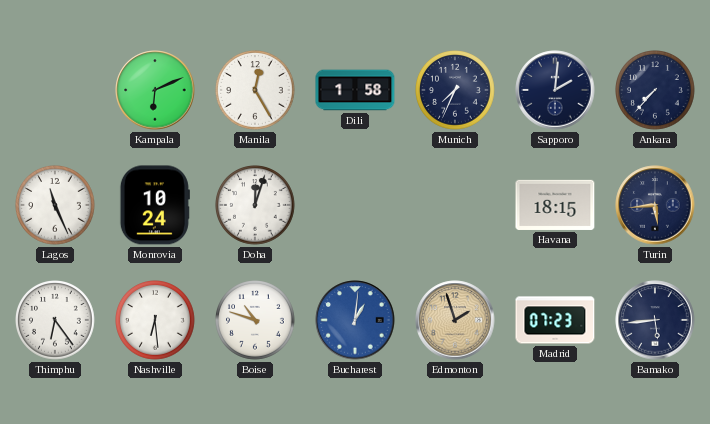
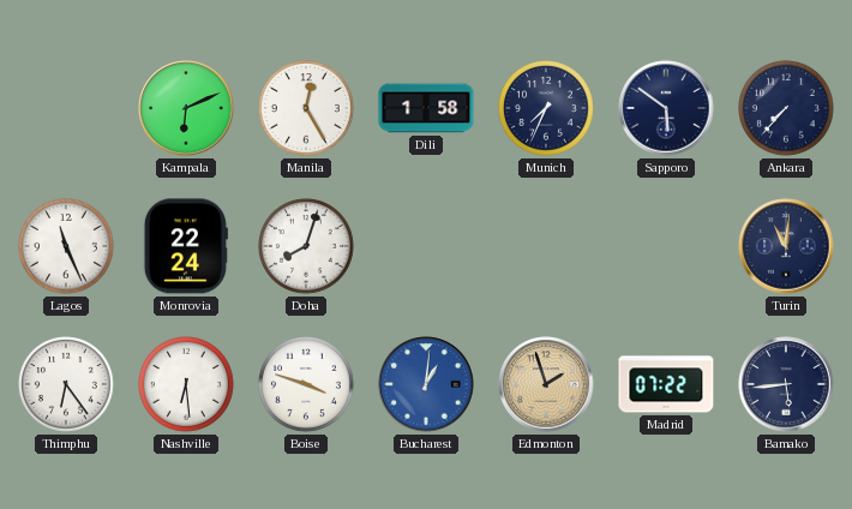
Sapporo: 2:01 -> 5:51
Monrovia: 10:24 -> 22:24
Doha: 12:03 -> 8:03
Havana: 18:15 -> none
Turin: 5:44 -> 11:01
Boise: 10:48 -> 3:48
Madrid: 07:23 -> 07:22
